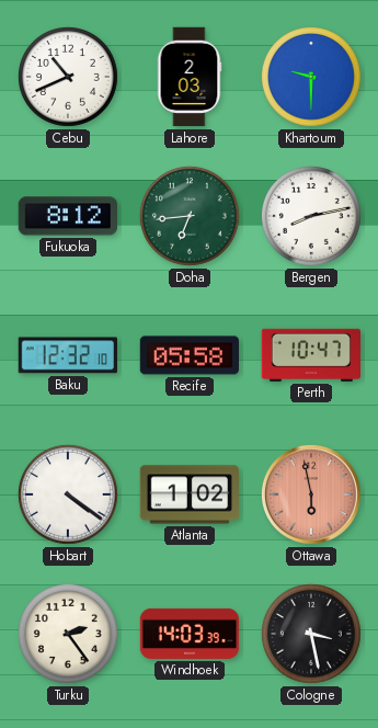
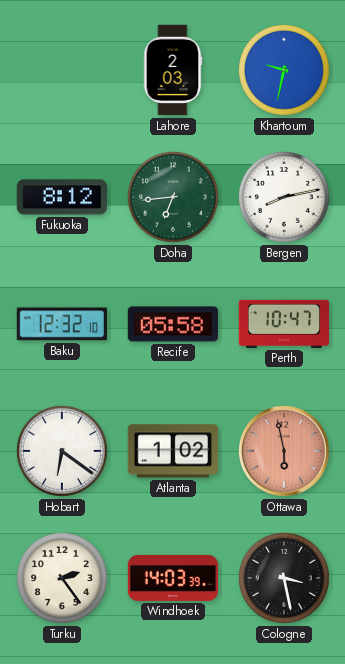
Cebu: 10:41 -> none
Khartoum: 9:30 -> 9:32
Hobart: 4:21 -> 6:21
